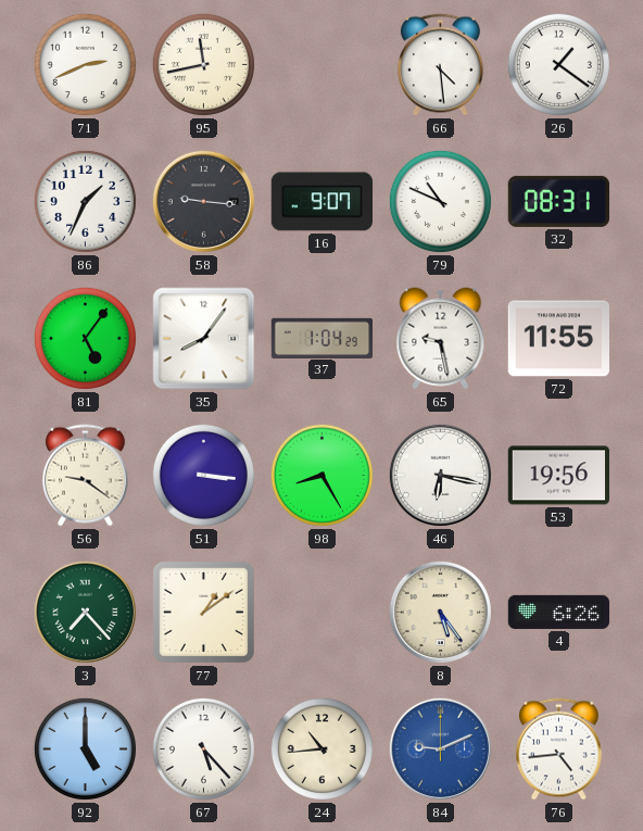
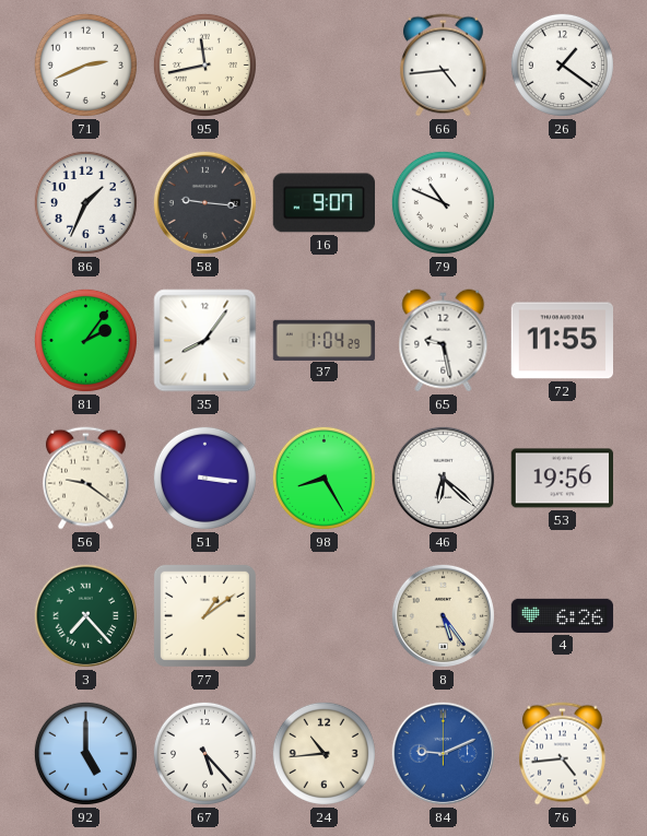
66: 4:29 -> 4:44
32: 08:31 -> none
81: 5:06 -> 2:06
46: 6:17 -> 6:22
